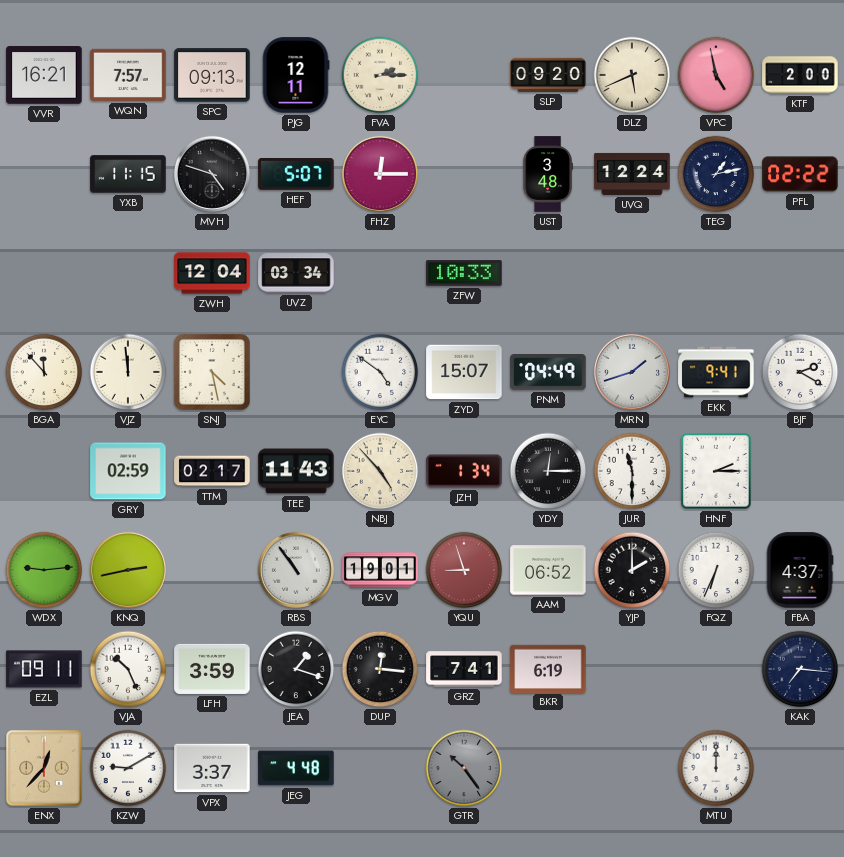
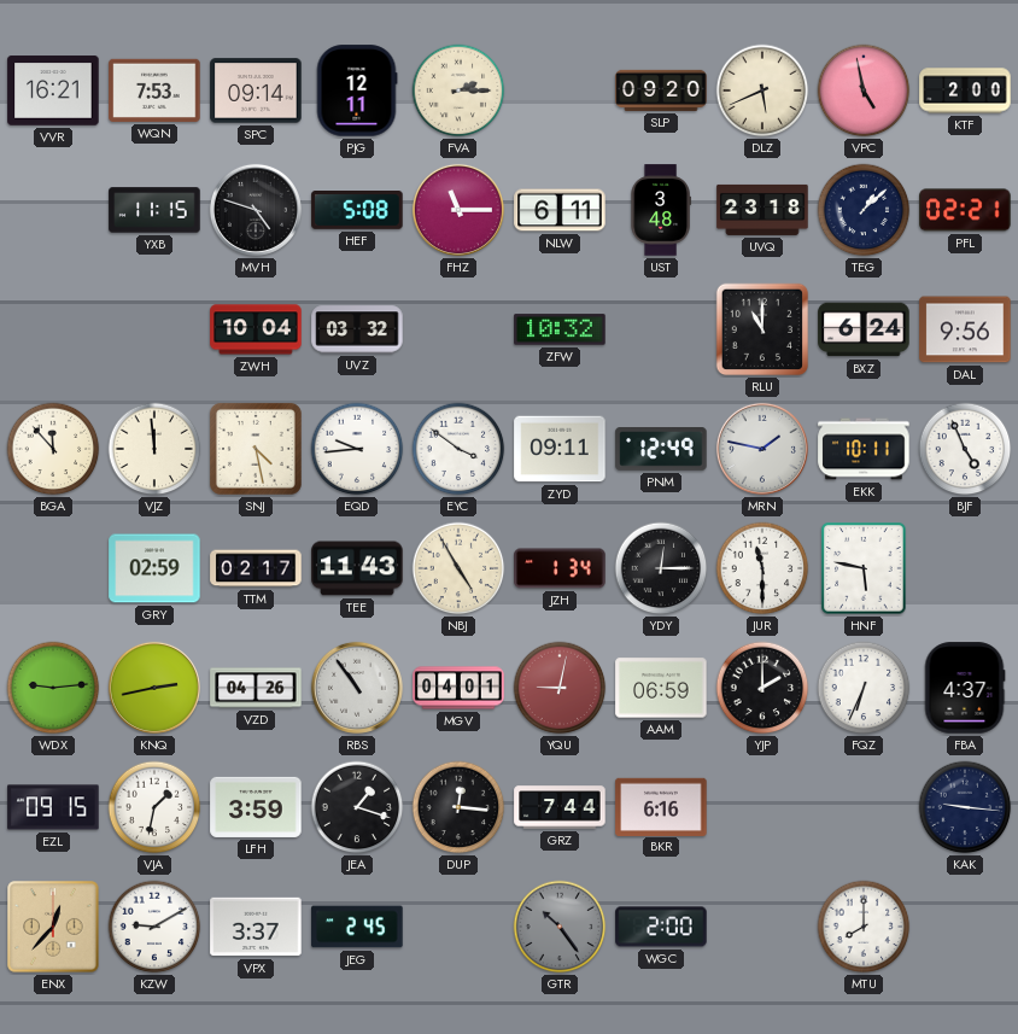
WQN: 7:57 -> 7:53
SPC: 09:13 -> 09:14
HEF: 5:07 -> 5:08
FHZ: 12:15 -> 11:15
NLW: none -> 6:11
UVQ: 12:24 -> 23:18
TEG: 1:13 -> 1:08
PFL: 02:22 -> 02:21
ZWH: 12:04 -> 10:04
UVZ: 03:34 -> 03:32
ZFW: 10:33 -> 10:32
RLU: none -> 11:00
BXZ: none -> 6:24
DAL: none -> 9:56
EQD: none -> 9:44
EYC: 4:51 -> 3:51
ZYD: 15:07 -> 09:11
PNM: 04:49 -> 12:49
MRN: 1:42 -> 1:47
EKK: 9:41 -> 10:11
BJF: 2:20 -> 4:56
NBJ: 4:53 -> 4:55
HNF: 2:15 -> 5:47
VZD: none -> 04:26
MGV: 19:01 -> 04:01
YQU: 8:57 -> 9:02
AAM: 06:52 -> 06:59
EZL: 09:11 -> 09:15
VJA: 10:26 -> 1:32
GRZ: 7:41 -> 7:44
BKR: 6:19 -> 6:16
KAK: 7:16 -> 9:16
JEG: 4:48 -> 2:45
WGC: none -> 2:00
MTU: 12:00 -> 8:00
